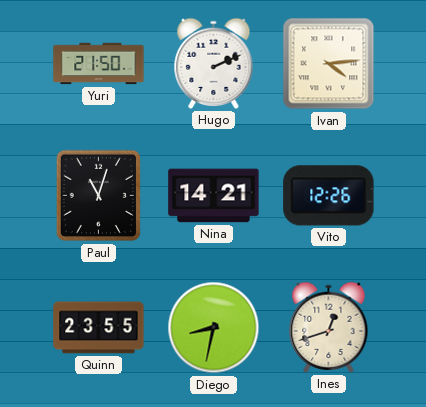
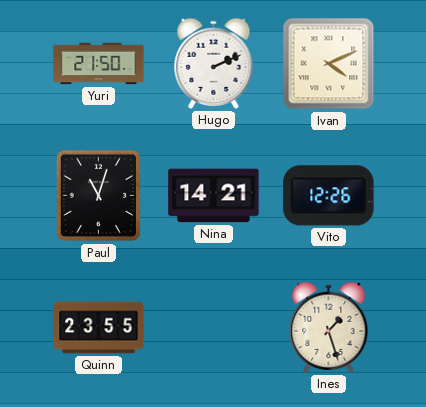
Ivan: 4:14 -> 4:11
Diego: 8:32 -> none
Ines: 12:42 -> 1:27
